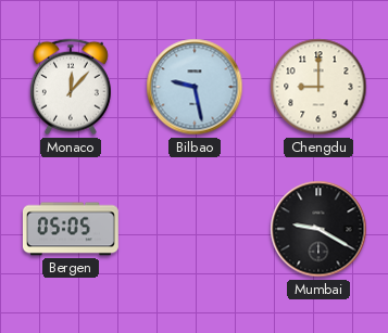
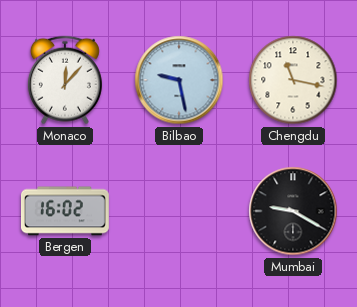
Chengdu: 9:00 -> 11:17
Bergen: 05:05 -> 16:02
